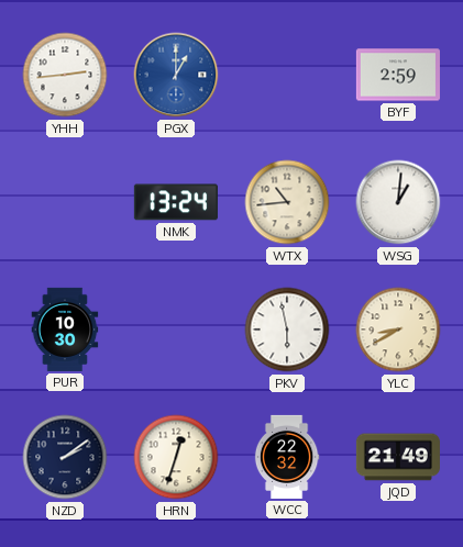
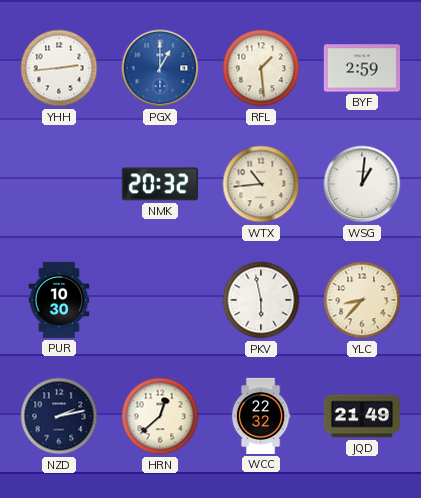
RFL: none -> 1:29
NMK: 13:24 -> 20:32
YLC: 8:40 -> 8:37
NZD: 2:09 -> 2:13
HRN: 12:33 -> 12:38
